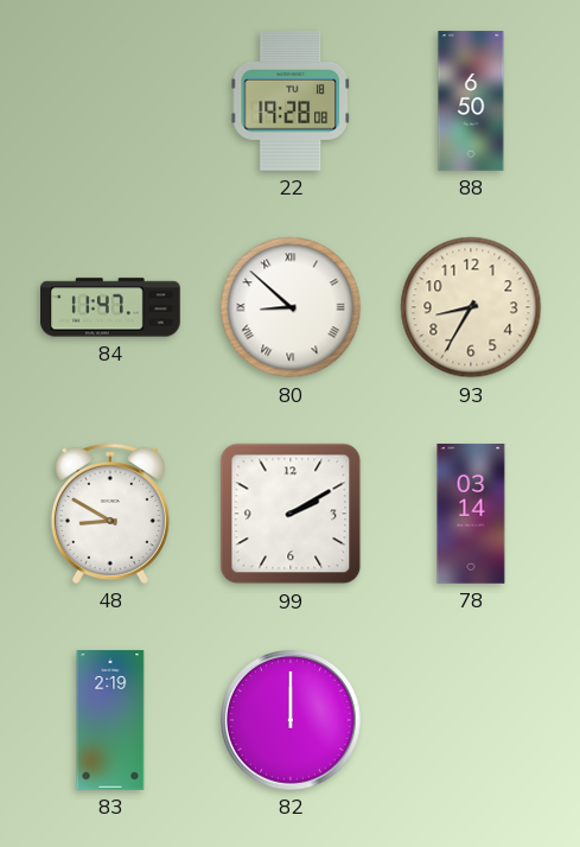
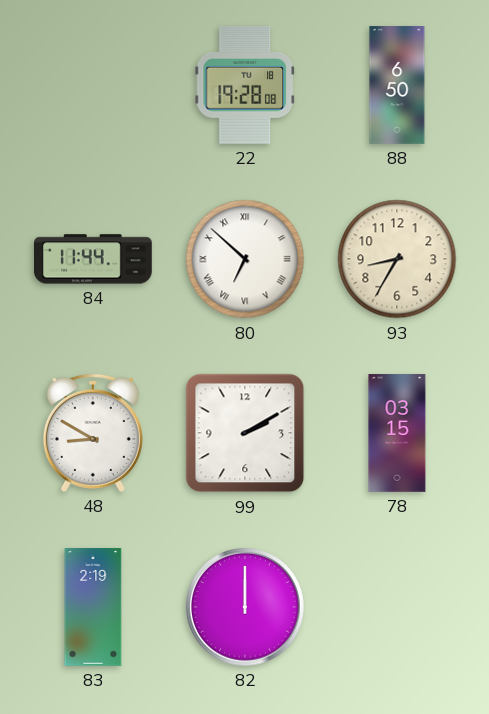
84: 11:47 -> 11:44
80: 8:52 -> 6:52
78: 03:14 -> 03:15
